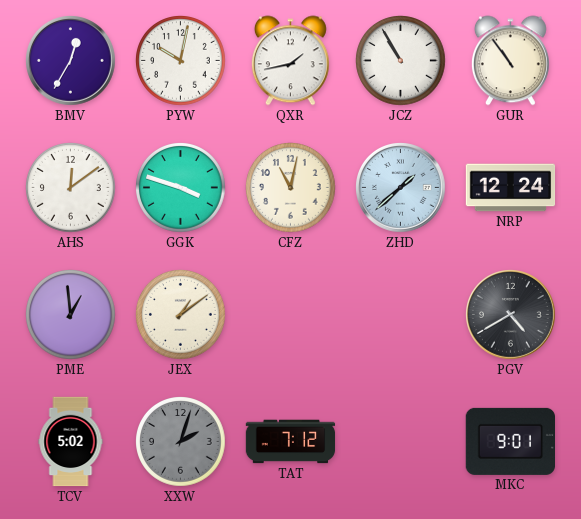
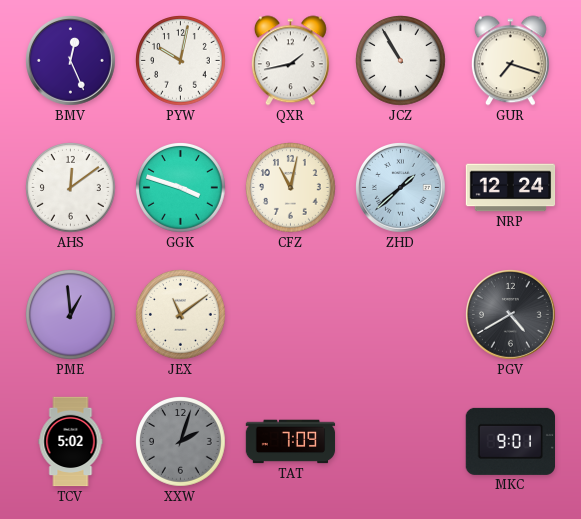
BMV: 12:35 -> 12:26
GUR: 10:54 -> 7:18
JEX: 1:09 -> 11:09
TAT: 7:12 -> 7:09
